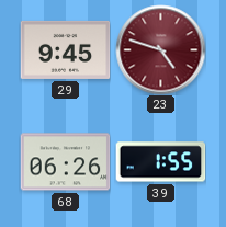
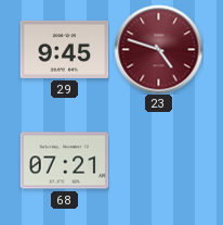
68: 06:26 -> 07:21
39: 1:55 -> none
